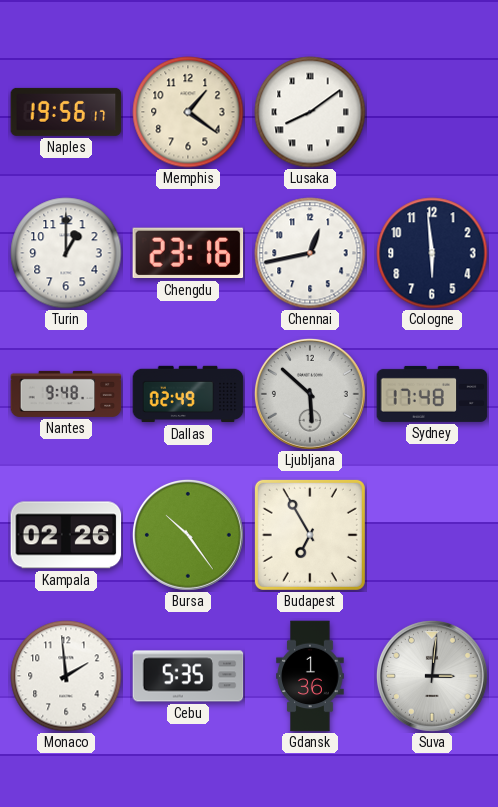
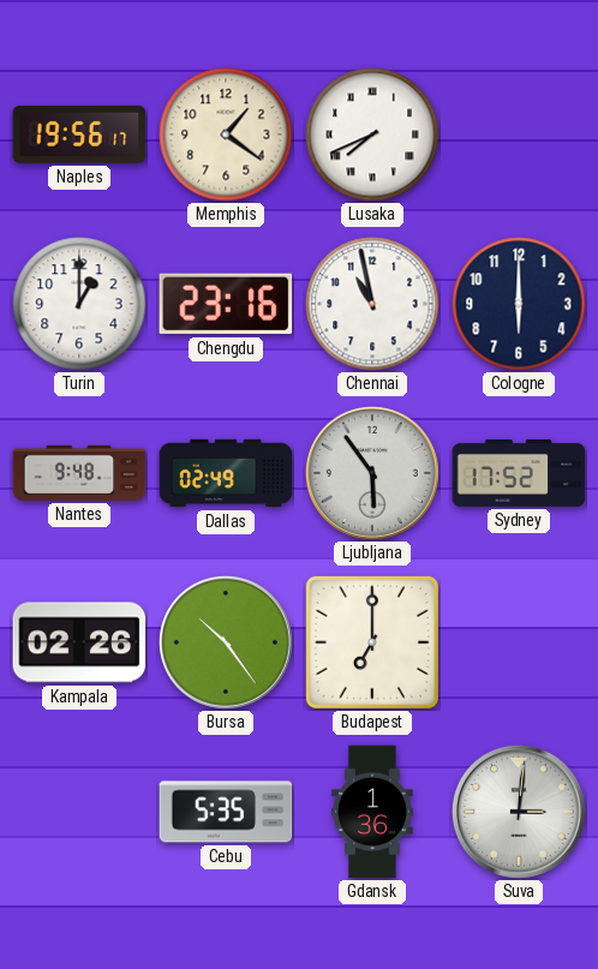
Lusaka: 8:09 -> 7:41
Chennai: 12:43 -> 10:58
Cologne: 5:59 -> 6:00
Ljubljana: 5:52 -> 5:54
Sydney: 17:48 -> 17:52
Budapest: 6:55 -> 7:00
Monaco: 1:59 -> none
